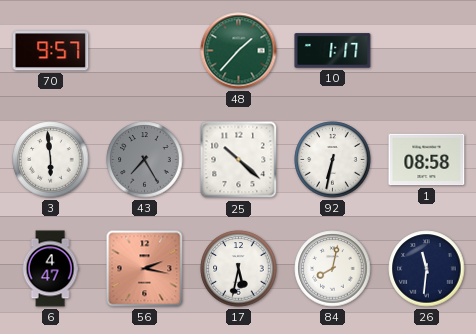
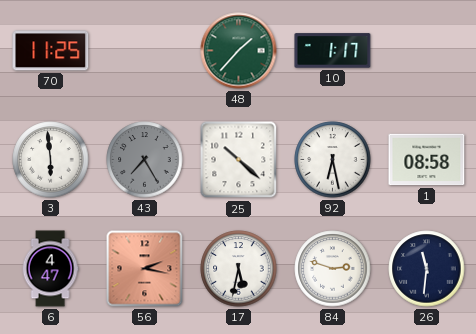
70: 9:57 -> 11:25
92: 6:32 -> 6:28
84: 8:02 -> 2:48
